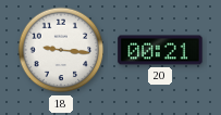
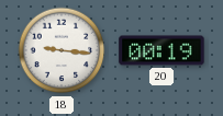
20: 00:21 -> 00:19
